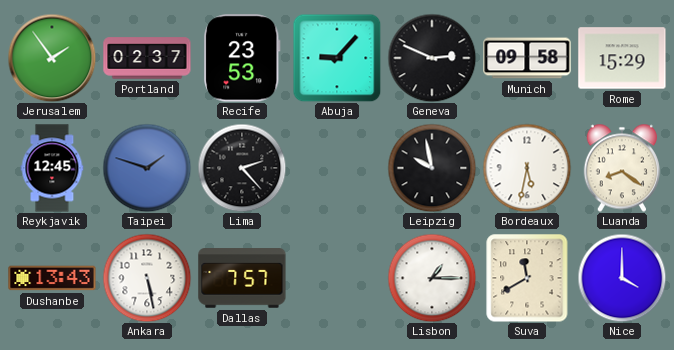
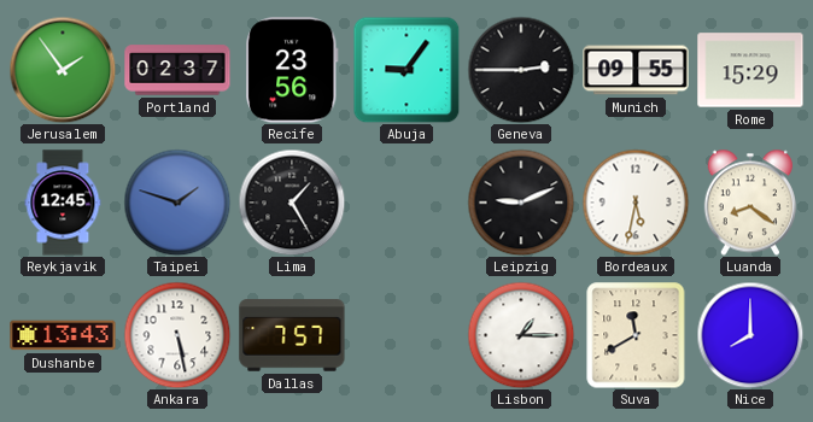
Recife: 23:53 -> 23:56
Abuja: 9:07 -> 9:06
Geneva: 2:49 -> 2:45
Munich: 09:58 -> 09:55
Lima: 2:23 -> 1:25
Leipzig: 9:58 -> 9:11
Nice: 4:00 -> 8:00
